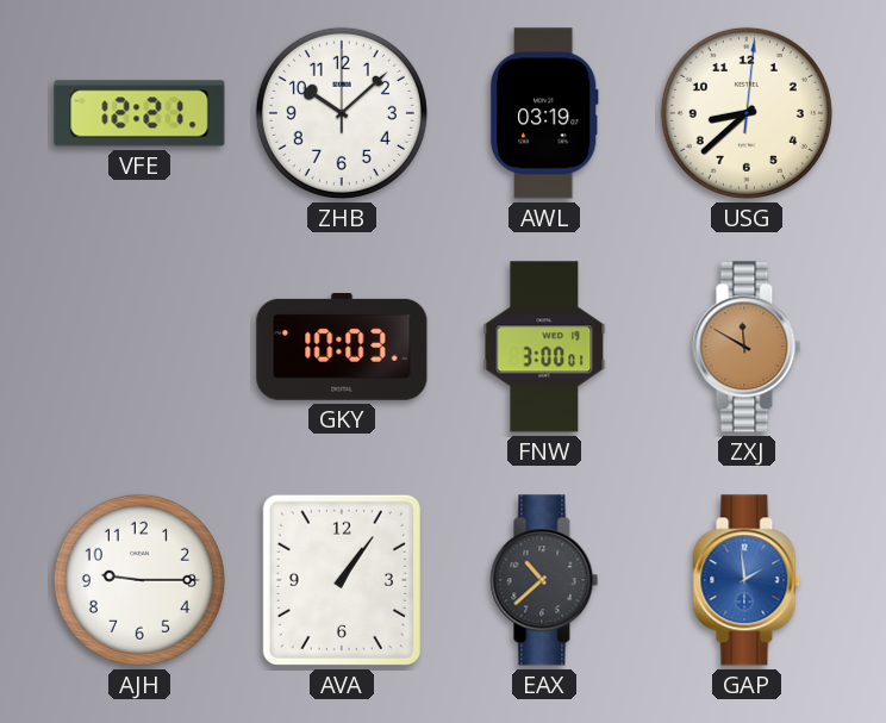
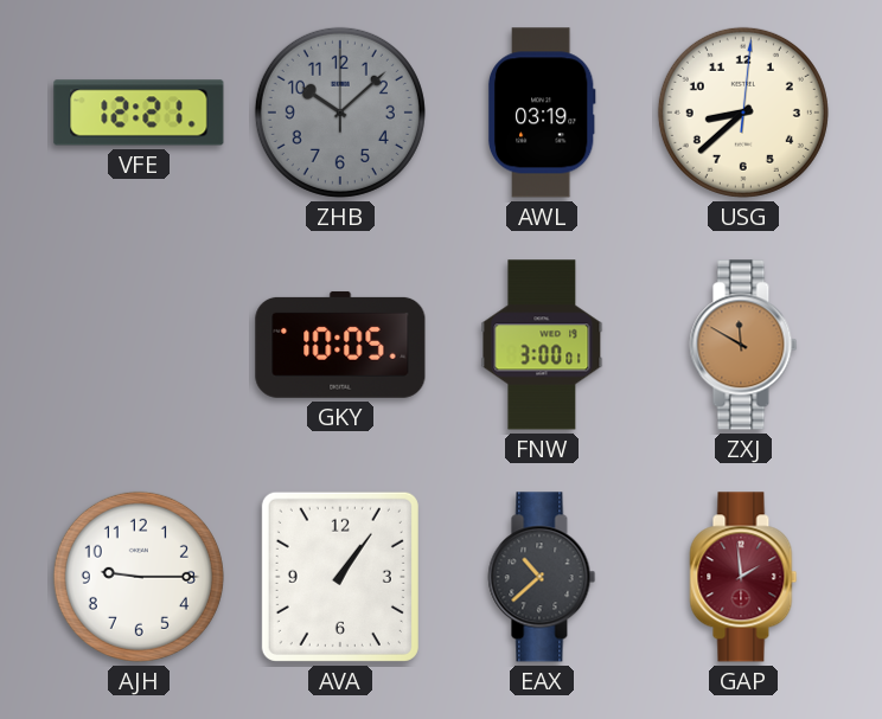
ZHB dial: white -> grey
GKY: 10:03 -> 10:05
GAP dial: blue -> burgundy
